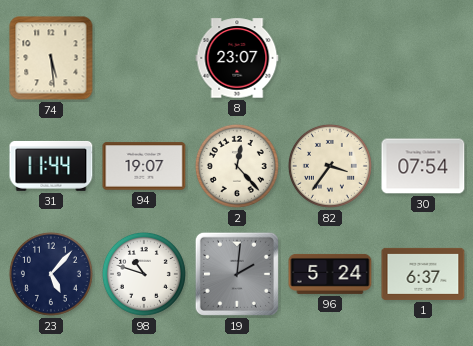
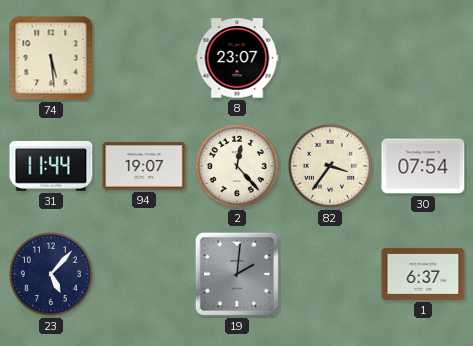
98: 10:48 -> none
96: 5:24 -> none
